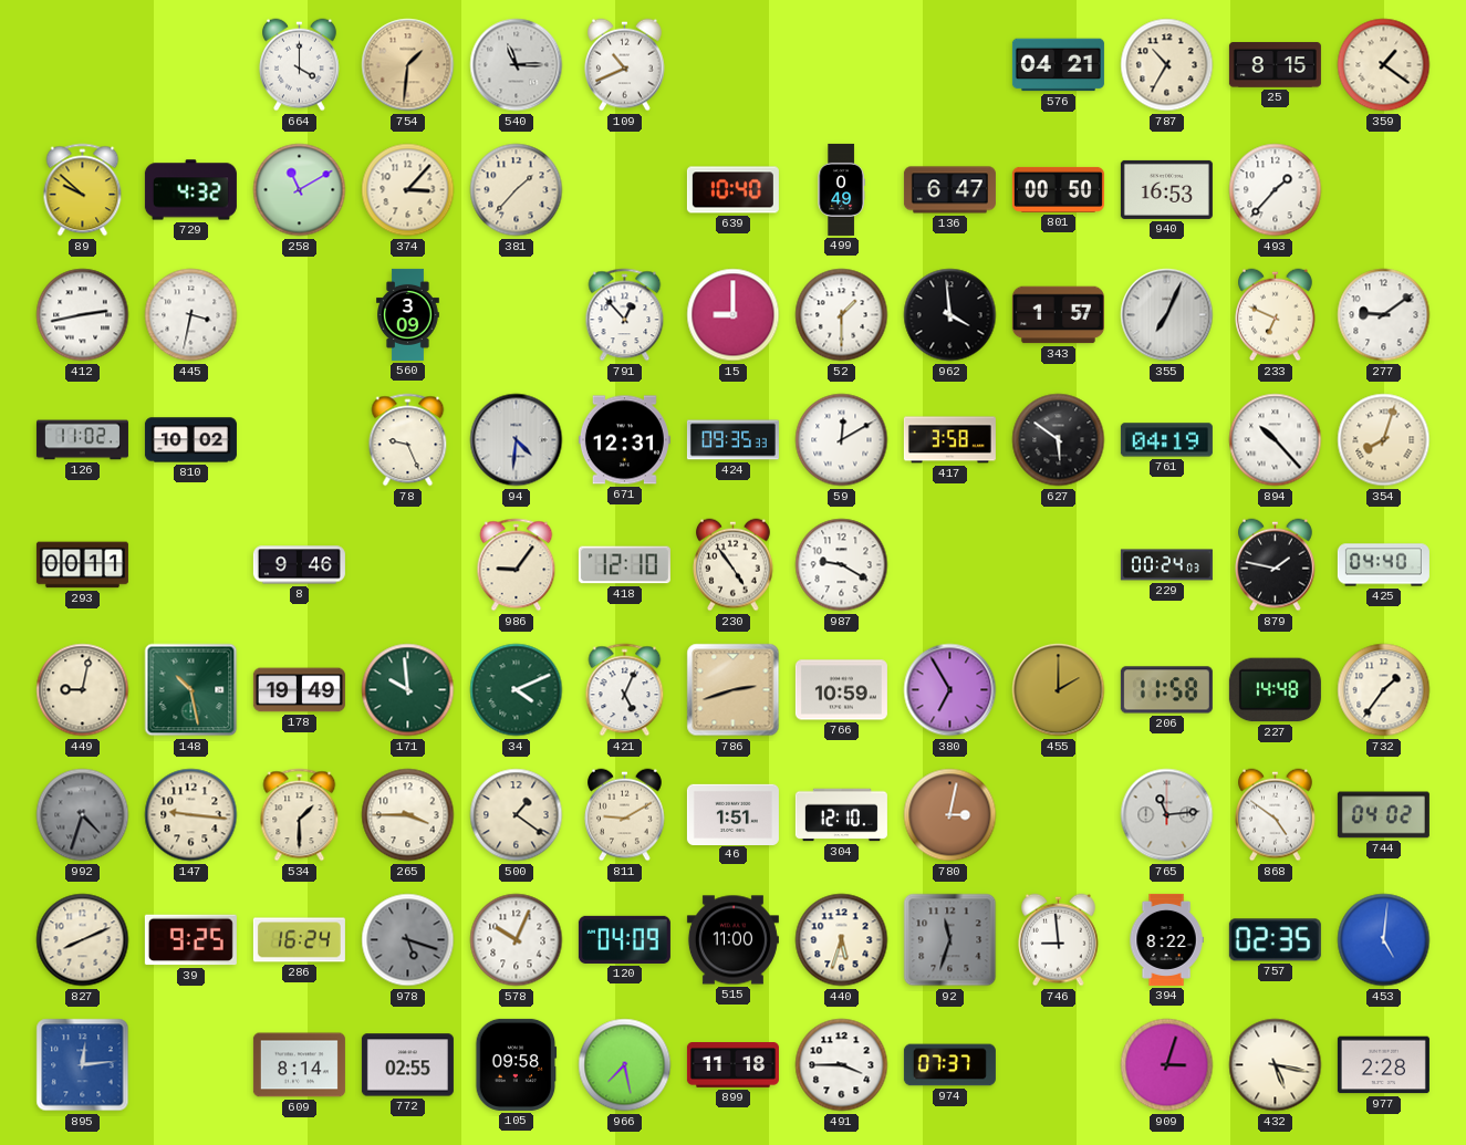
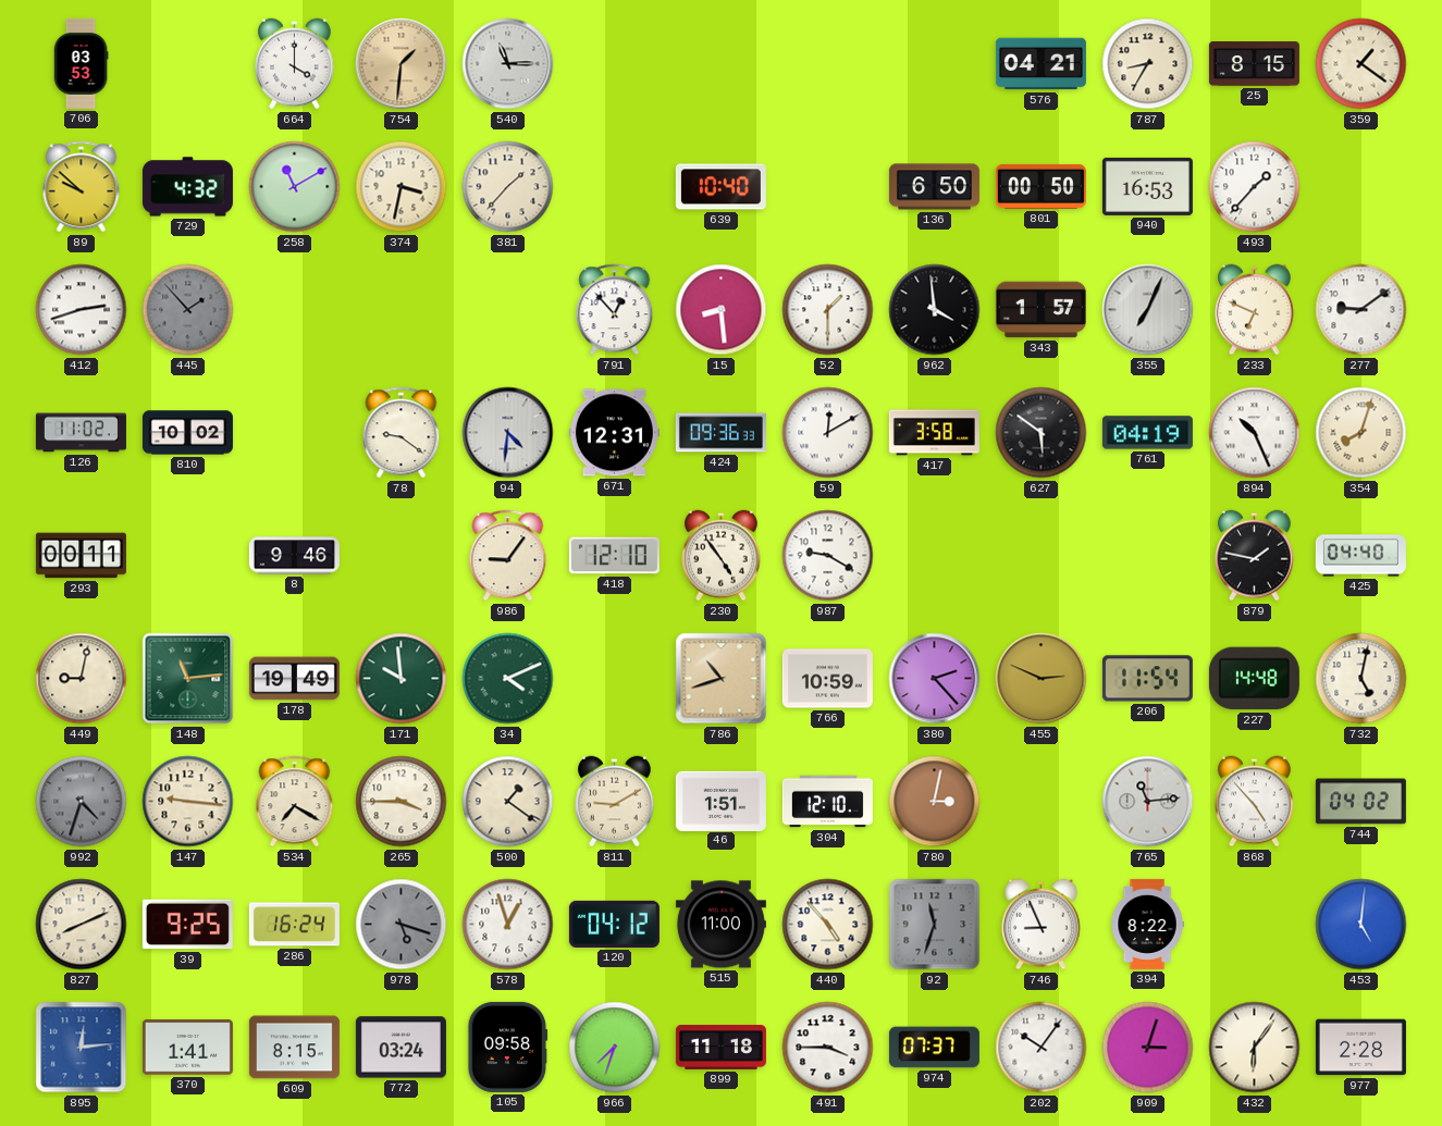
706: none -> 03:53
109: 10:41 -> none
787: 10:35 -> 8:35
374: 3:07 -> 3:32
499: 0:49 -> none
136: 6:47 -> 6:50
412: 2:43 -> 2:42
445: 3:32 -> 1:53
445 dial: white -> grey
560: 3:09 -> none
15: 9:00 -> 8:29
78: 9:26 -> 9:21
424: 09:35 -> 09:36
894: 10:23 -> 10:26
229: 00:24 -> none
148: 10:28 -> 11:14
421: 5:04 -> none
786: 2:42 -> 10:42
380: 6:55 -> 2:23
455: 2:00 -> 2:49
206: 11:58 -> 11:54
732: 1:36 -> 5:02
534: 1:30 -> 7:20
868: 4:51 -> 4:53
578: 10:04 -> 12:57
120: 04:09 -> 04:12
440: 5:33 -> 4:53
746: 8:59 -> 8:56
757: 02:35 -> none
370: none -> 1:41
609: 8:14 -> 8:15
772: 02:55 -> 03:24
966: 7:28 -> 7:33
202: none -> 10:06
432: 5:17 -> 6:06
